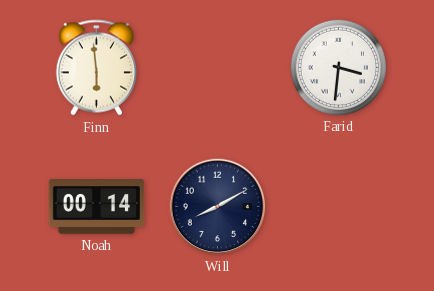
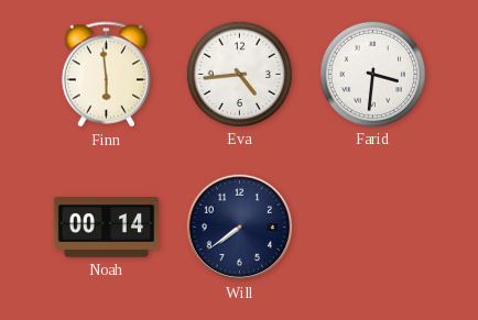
Eva: none -> 4:44
Will: 8:10 -> 7:39
